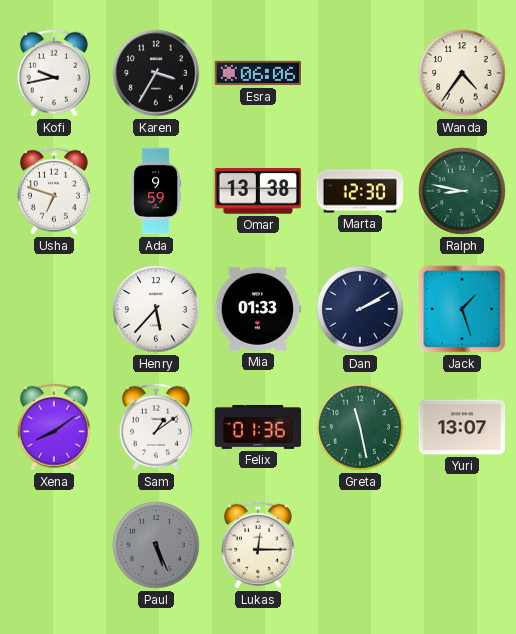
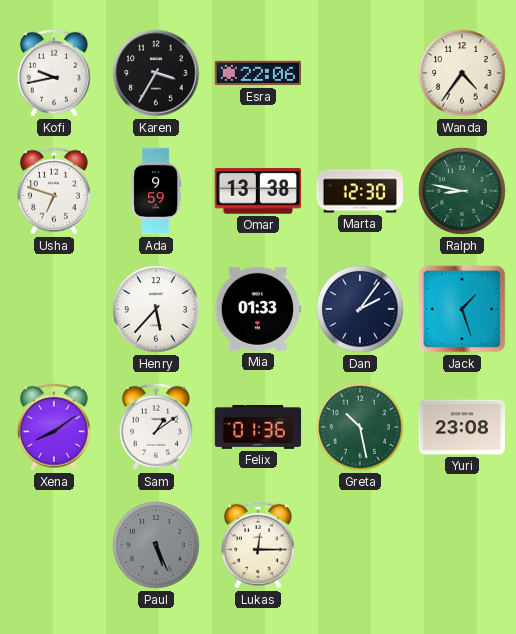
Esra: 06:06 -> 22:06
Dan: 2:10 -> 2:06
Greta: 11:28 -> 10:28
Yuri: 13:07 -> 23:08
